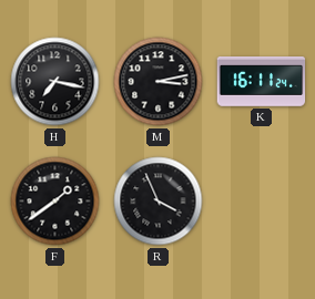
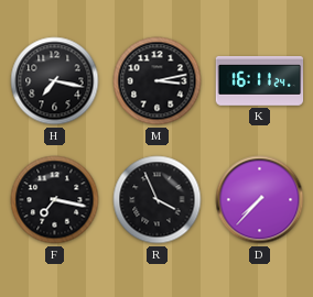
F: 1:39 -> 7:17
D: none -> 7:37
